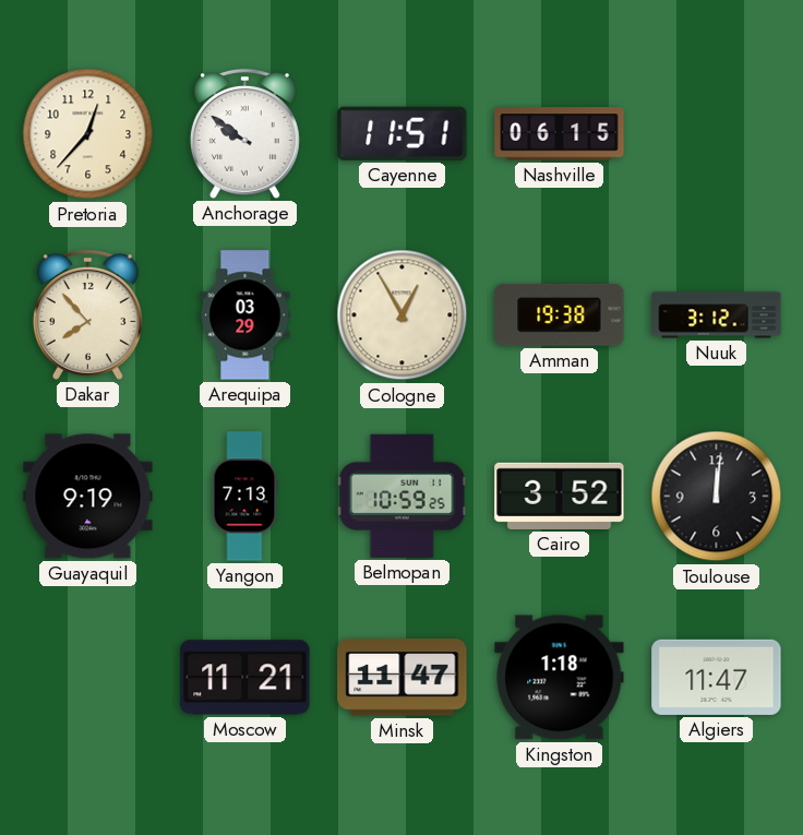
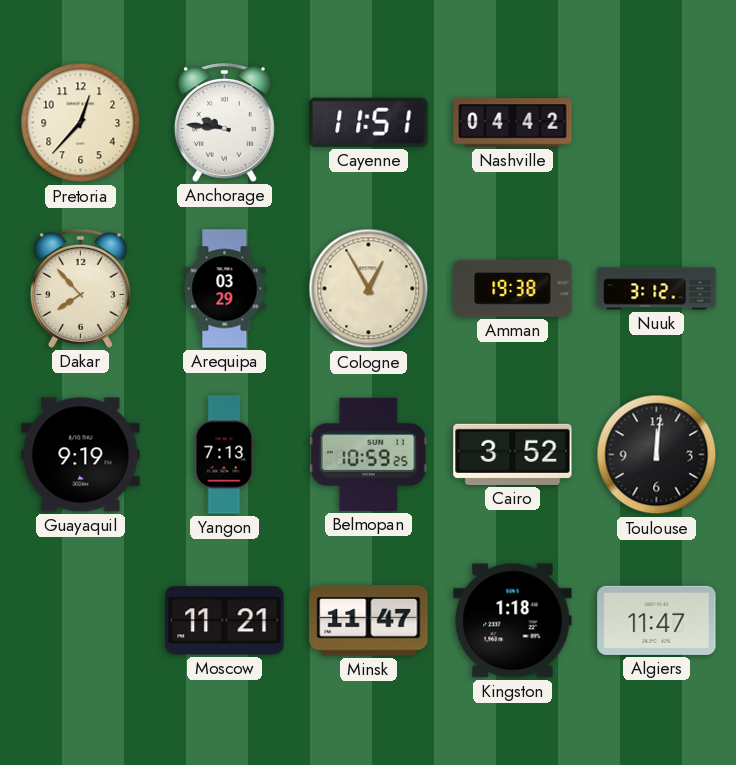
Anchorage: 9:51 -> 9:46
Nashville: 06:15 -> 04:42
